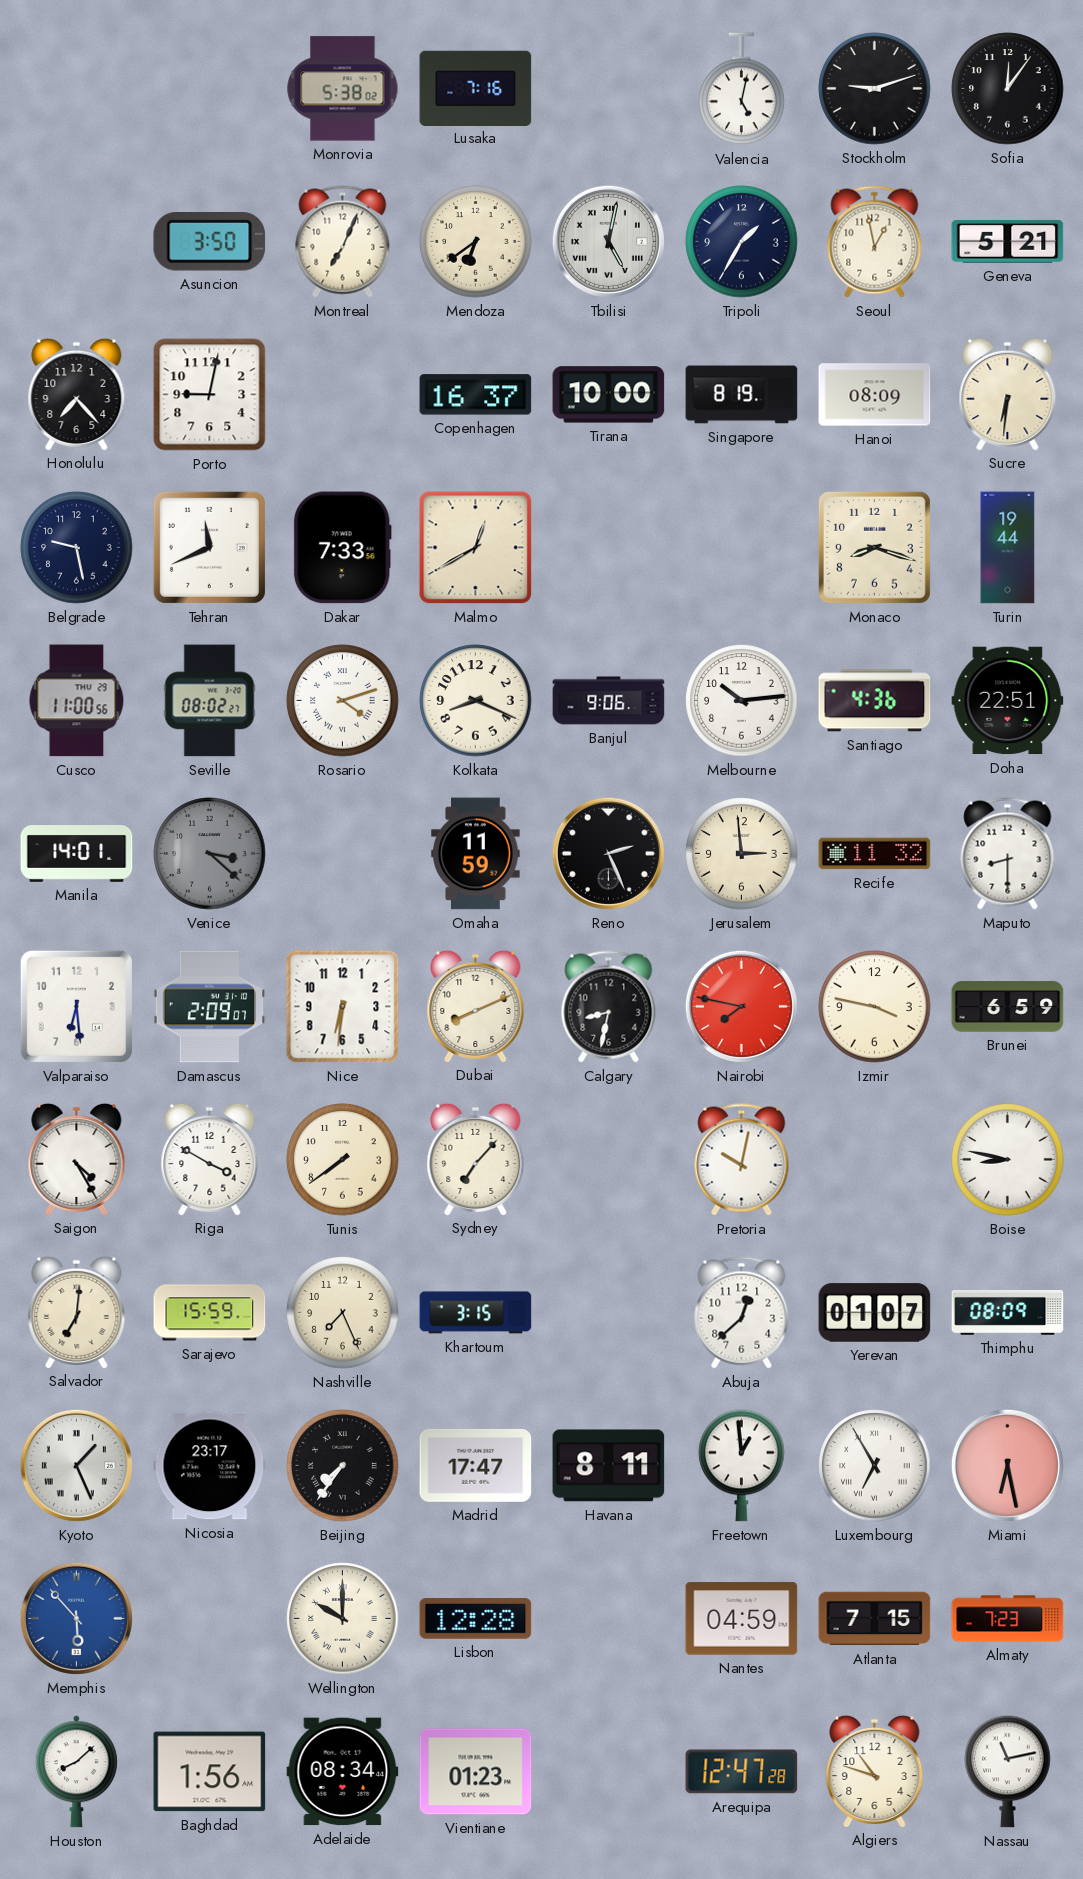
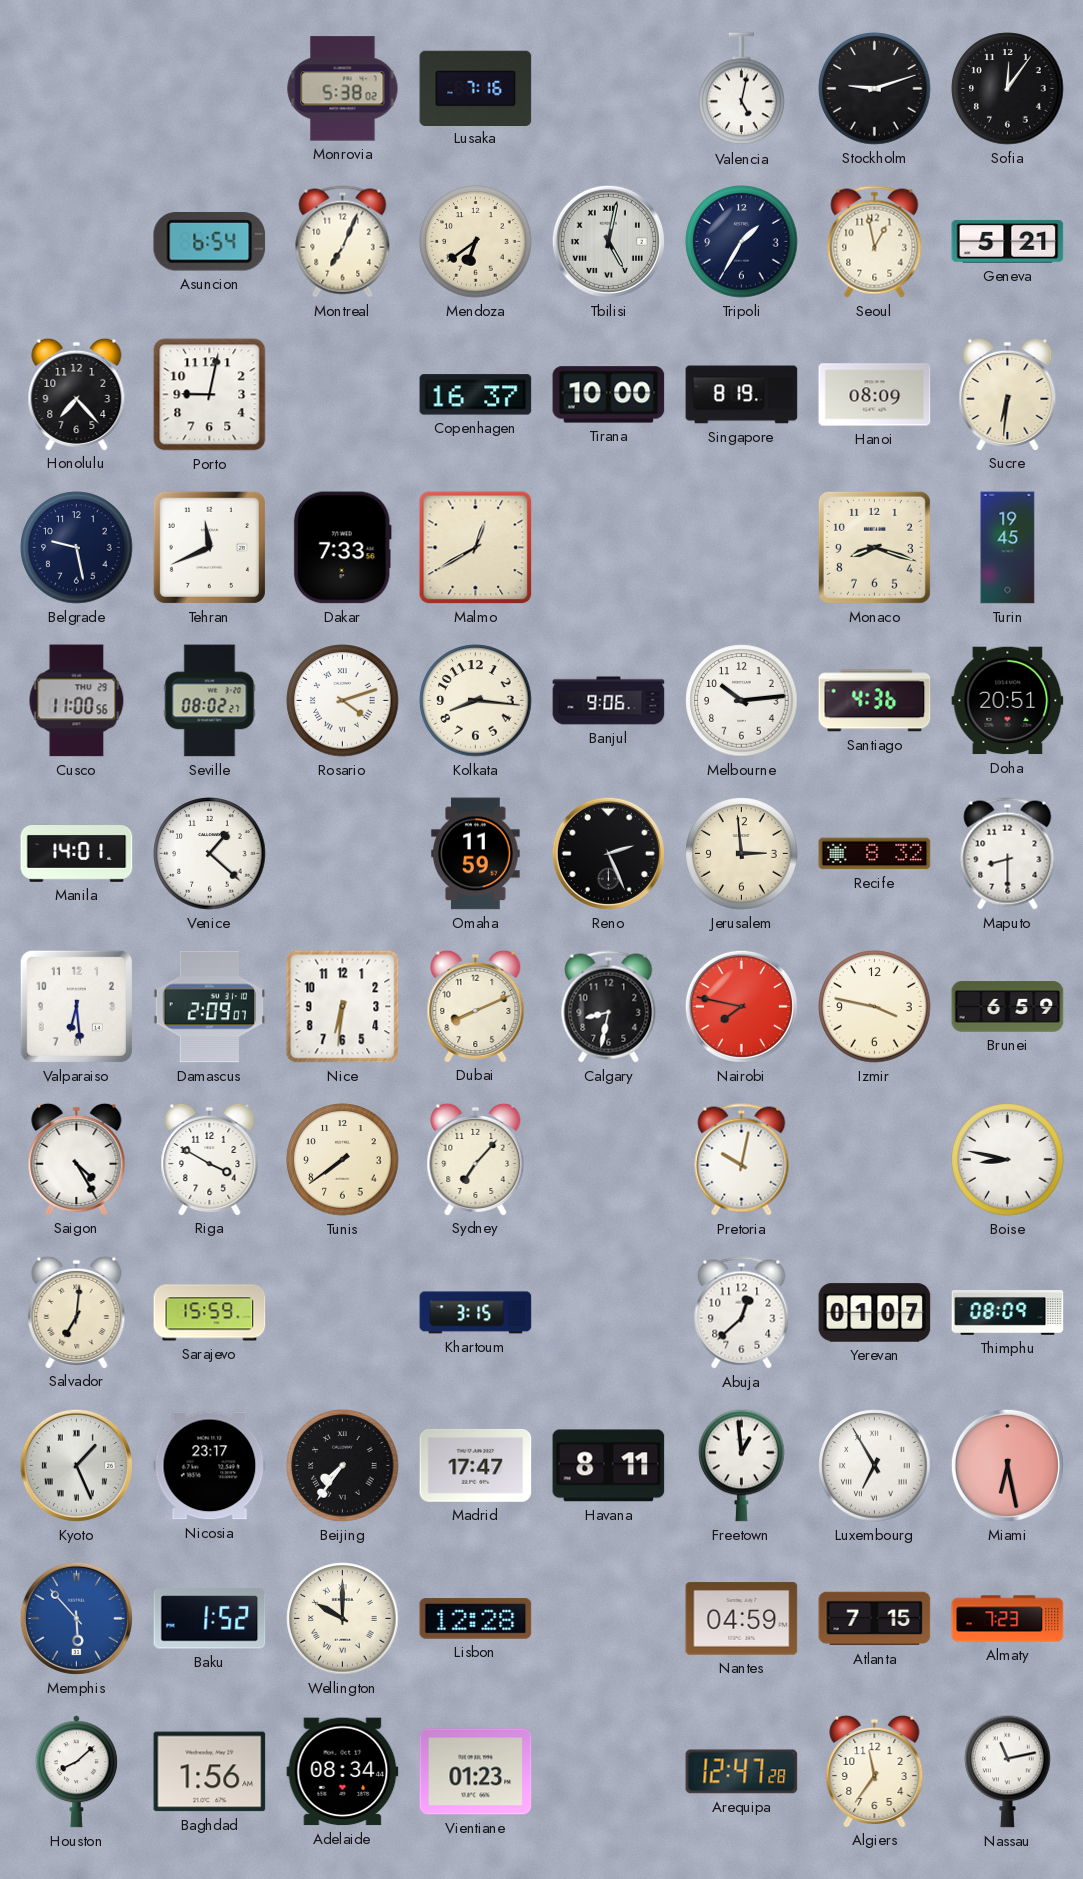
Asuncion: 3:50 -> 6:54
Turin: 19:44 -> 19:45
Kolkata: 8:19 -> 8:16
Doha: 22:51 -> 20:51
Venice: 3:22 -> 1:22
Venice dial: grey -> white
Recife: 11:32 -> 8:32
Nashville: 7:26 -> none
Baku: none -> 1:52
Algiers: 10:48 -> 11:36
